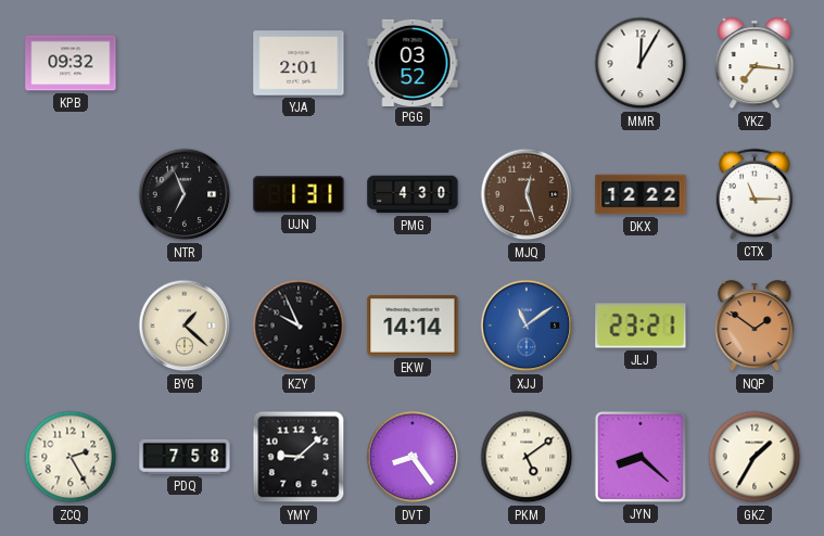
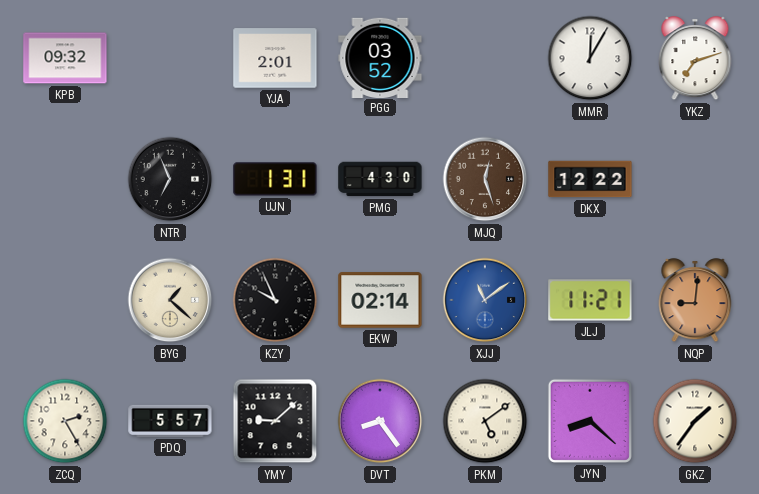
YKZ: 7:16 -> 7:12
CTX: 11:15 -> none
EKW: 14:14 -> 02:14
JLJ: 23:21 -> 11:21
NQP: 1:51 -> 9:01
PDQ: 7:58 -> 5:57
GKZ: 1:35 -> 1:36
